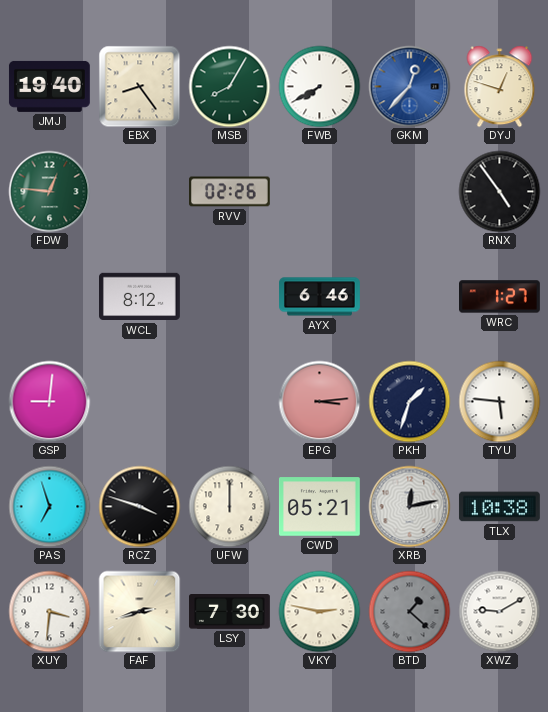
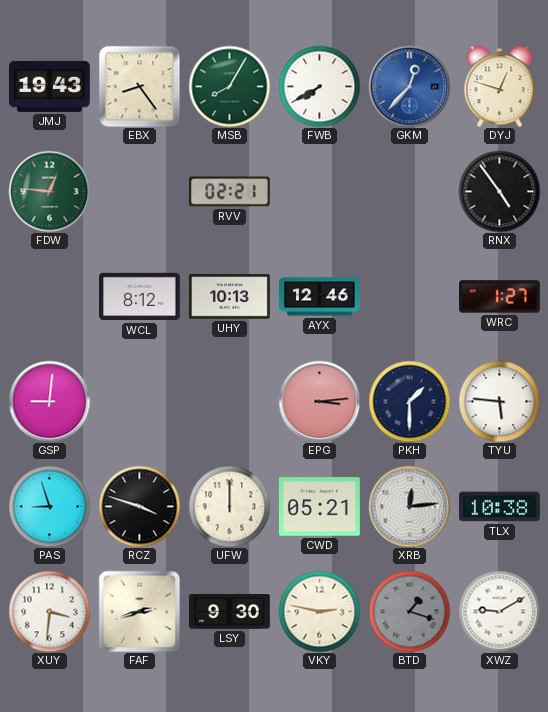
JMJ: 19:40 -> 19:43
RVV: 02:26 -> 02:21
UHY: none -> 10:13
AYX: 6:46 -> 12:46
PKH: 1:33 -> 1:30
PAS: 6:57 -> 8:57
XRB: 12:13 -> 12:14
LSY: 7:30 -> 9:30
BTD: 1:22 -> 1:18
